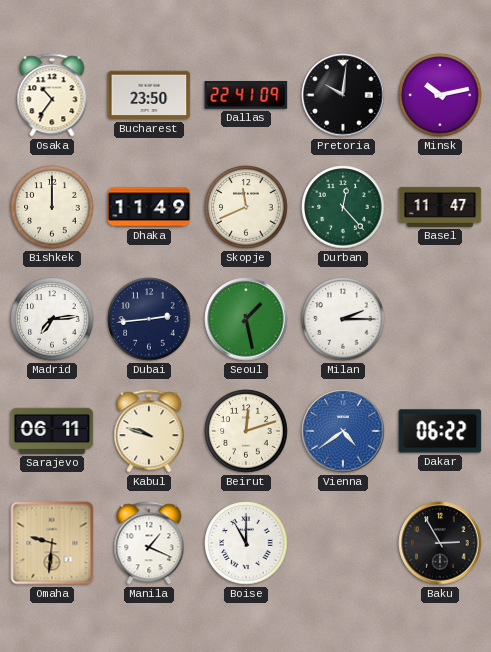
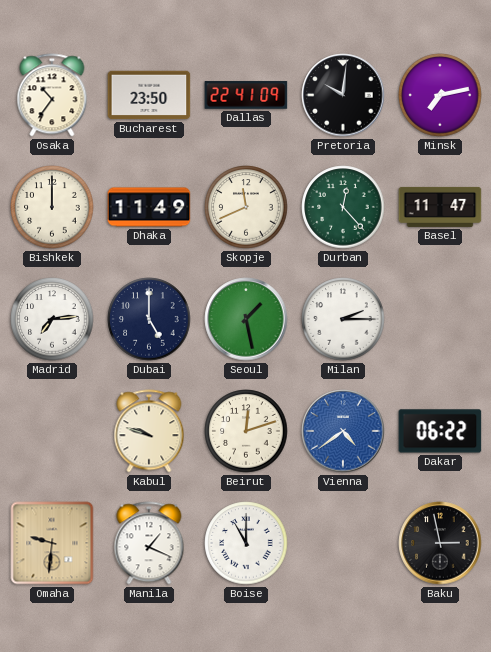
Minsk: 10:13 -> 7:13
Dubai: 2:44 -> 5:00
Sarajevo: 06:11 -> none
Baku: 2:55 -> 2:58
